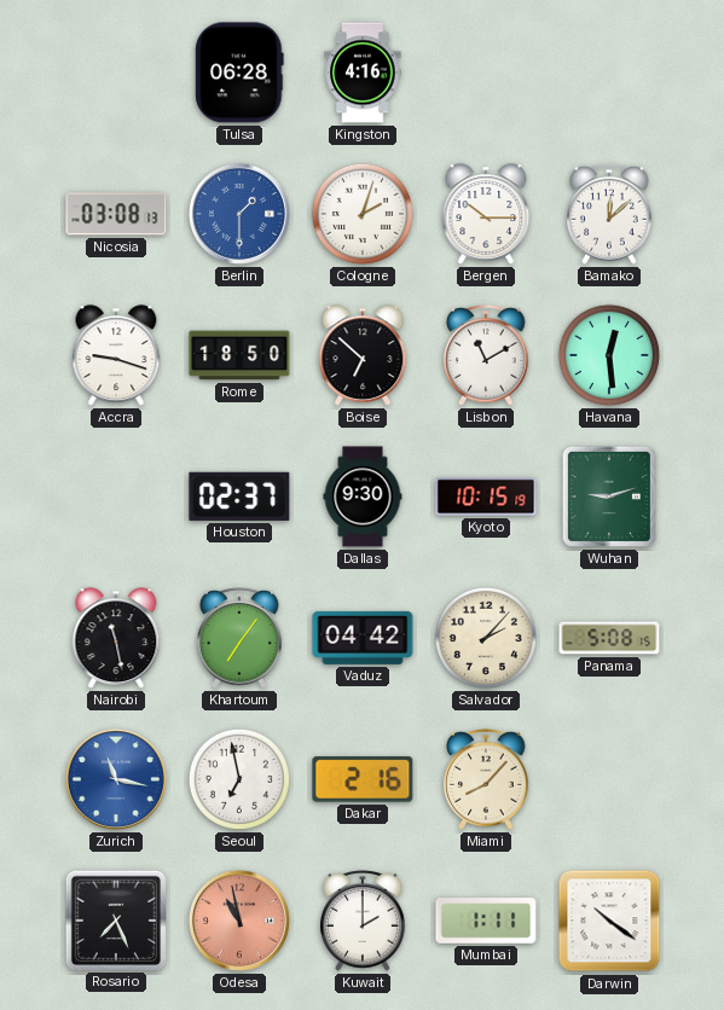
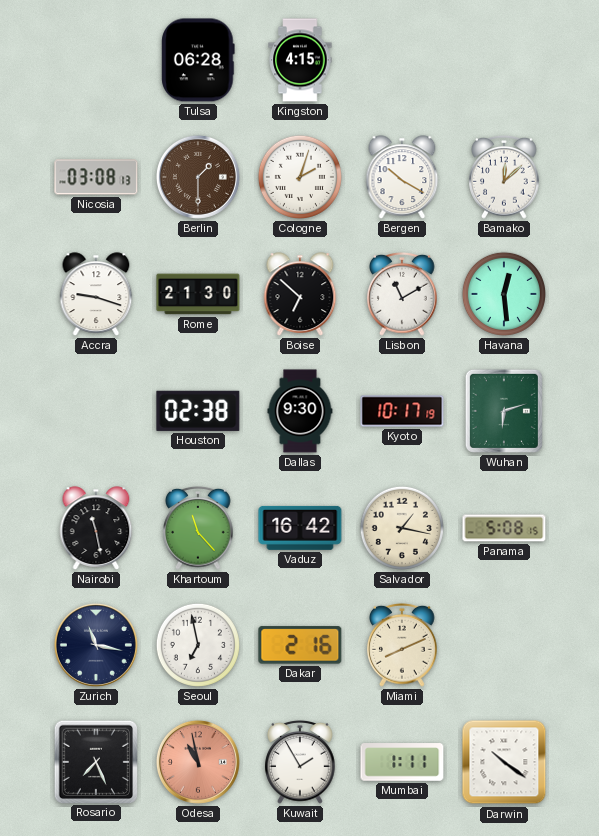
Kingston: 4:16 -> 4:15
Berlin dial: blue -> brown
Bergen: 10:15 -> 10:20
Rome: 18:50 -> 21:30
Houston: 02:37 -> 02:38
Kyoto: 10:15 -> 10:17
Wuhan: 9:12 -> 6:12
Khartoum: 7:06 -> 11:23
Vaduz: 04:42 -> 16:42
Salvador: 2:07 -> 1:17
Zurich dial: blue -> navy
Miami: 8:07 -> 8:11
Kuwait: 2:00 -> 1:55
